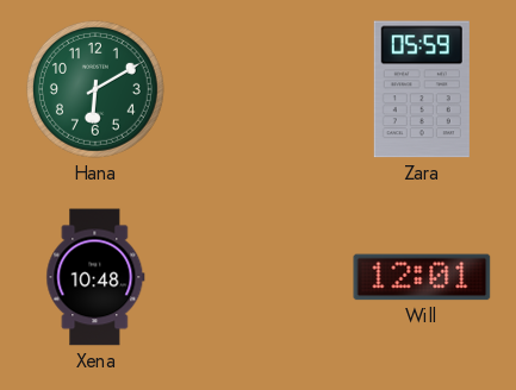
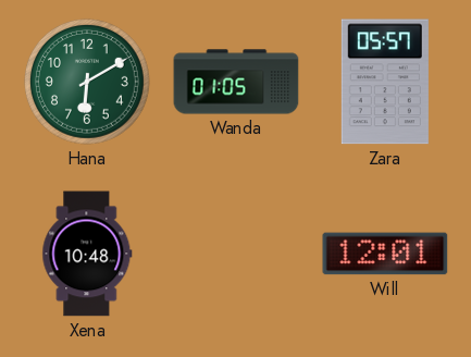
Wanda: none -> 01:05
Zara: 05:59 -> 05:57
